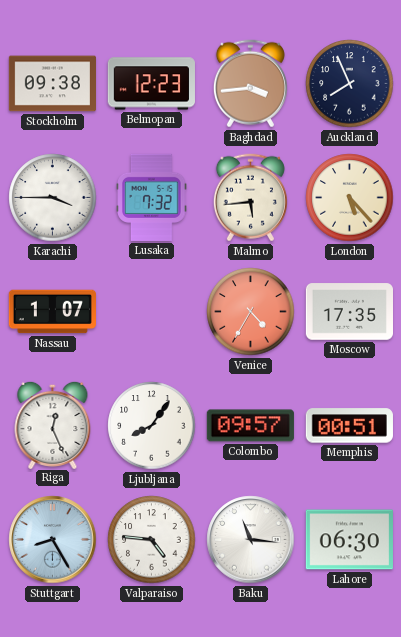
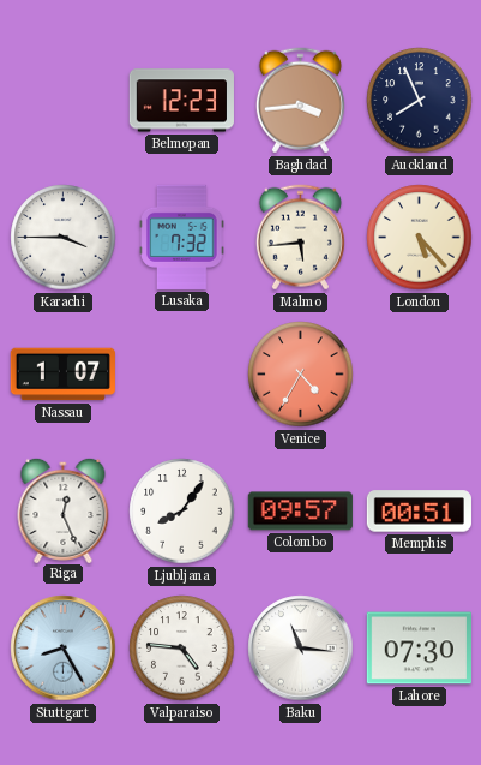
Stockholm: 09:38 -> none
Moscow: 17:35 -> none
Lahore: 06:30 -> 07:30
